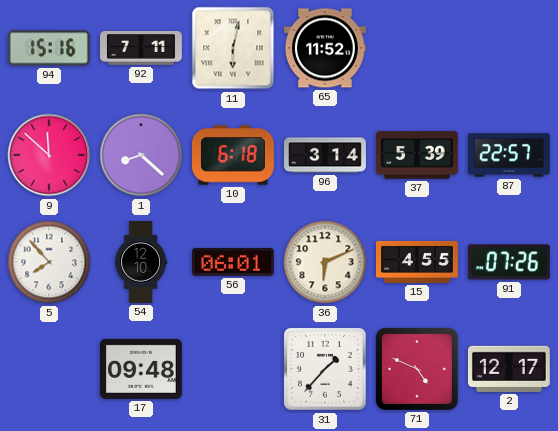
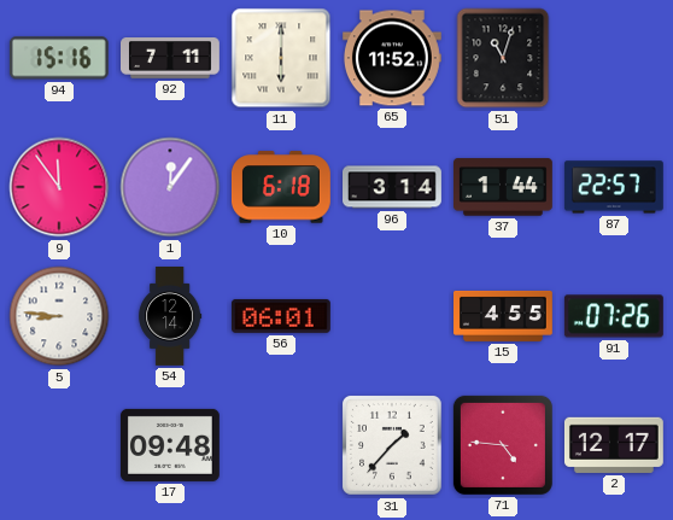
11: 6:02 -> 6:00
51: none -> 11:03
9: 11:52 -> 11:54
1: 8:22 -> 12:06
37: 5:39 -> 1:44
5: 7:53 -> 8:46
54: 12:10 -> 12:14
36: 6:11 -> none
71: 4:49 -> 4:46
